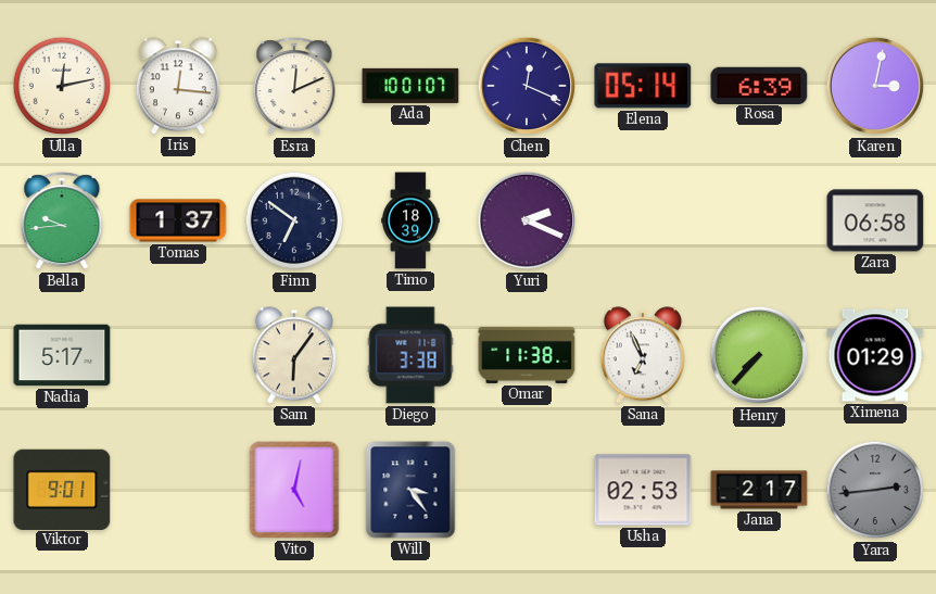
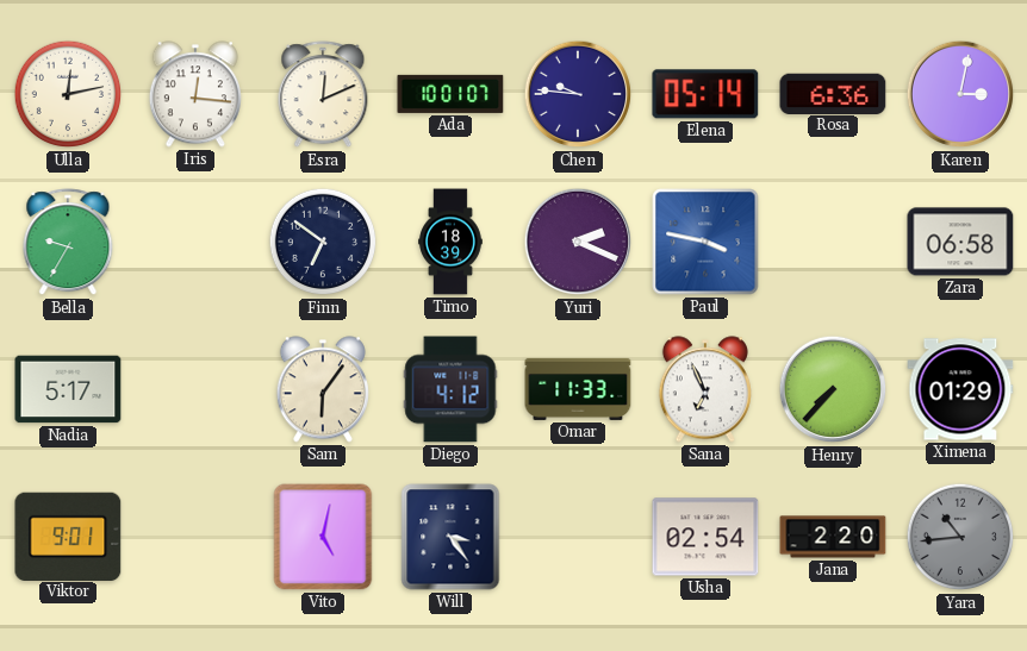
Chen: 12:19 -> 9:46
Rosa: 6:39 -> 6:36
Bella: 9:44 -> 9:35
Tomas: 1:37 -> none
Paul: none -> 3:47
Diego: 3:38 -> 4:12
Omar: 11:38 -> 11:33
Usha: 02:53 -> 02:54
Jana: 2:17 -> 2:20
Yara: 2:44 -> 10:44
